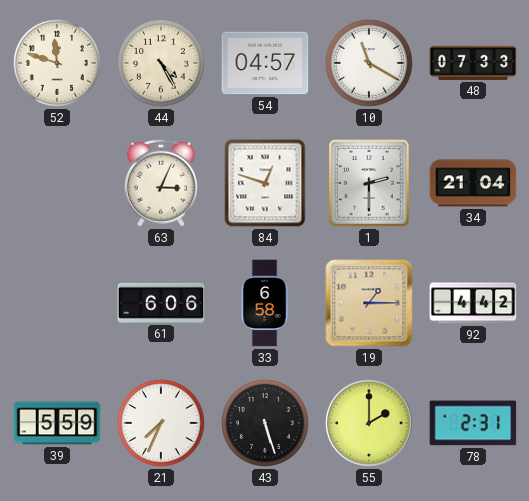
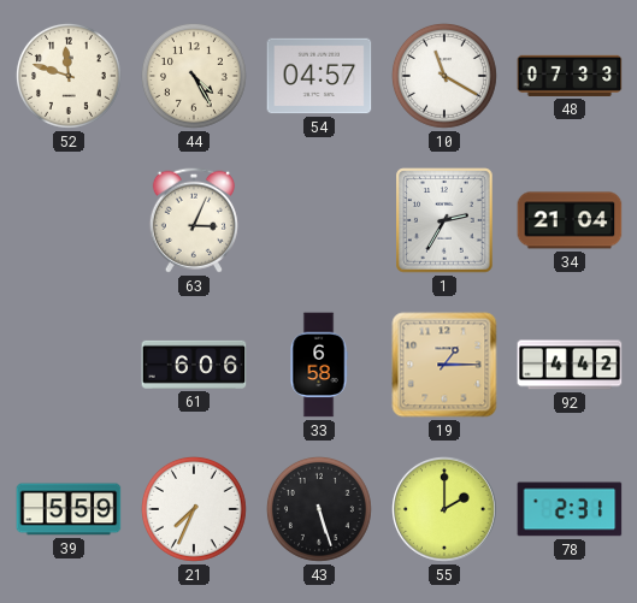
84: 12:48 -> none
1: 2:30 -> 2:35
